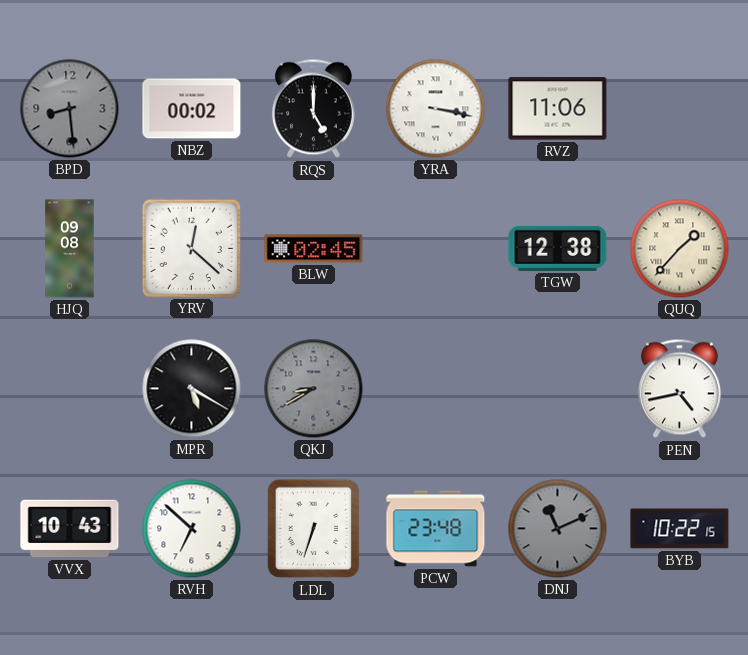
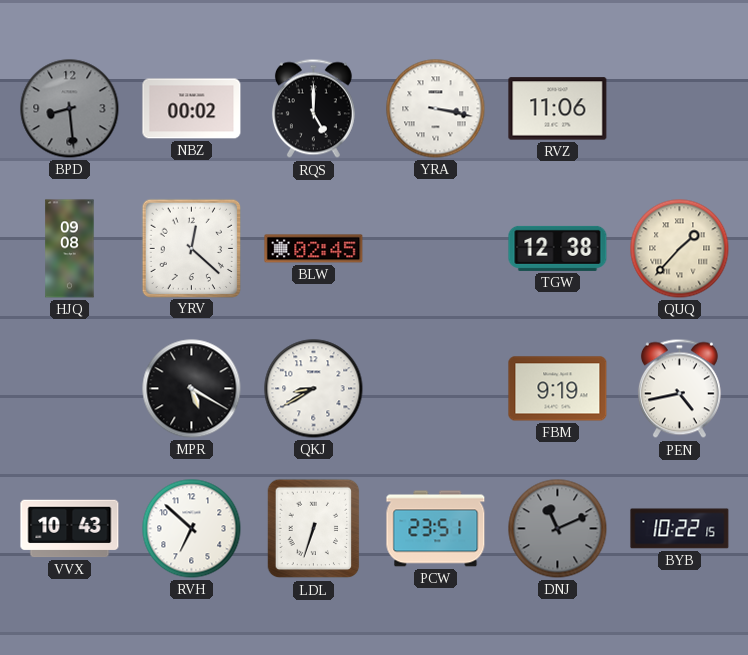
QKJ dial: grey -> white
FBM: none -> 9:19
PCW: 23:48 -> 23:51
